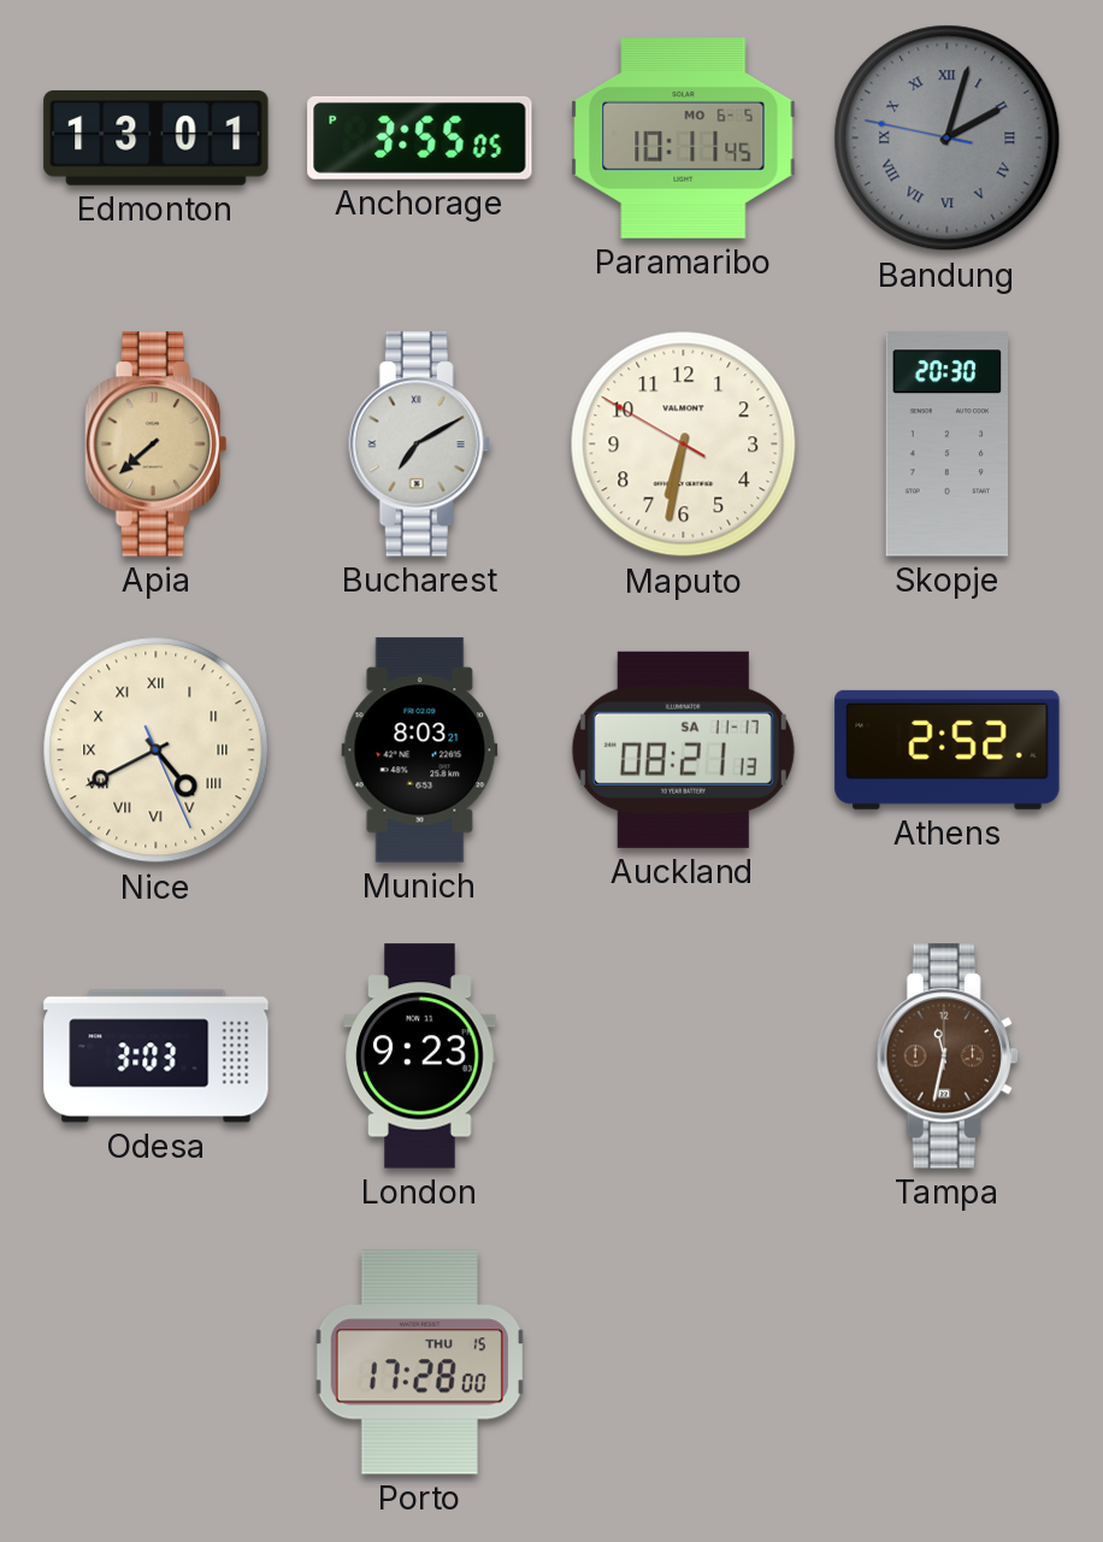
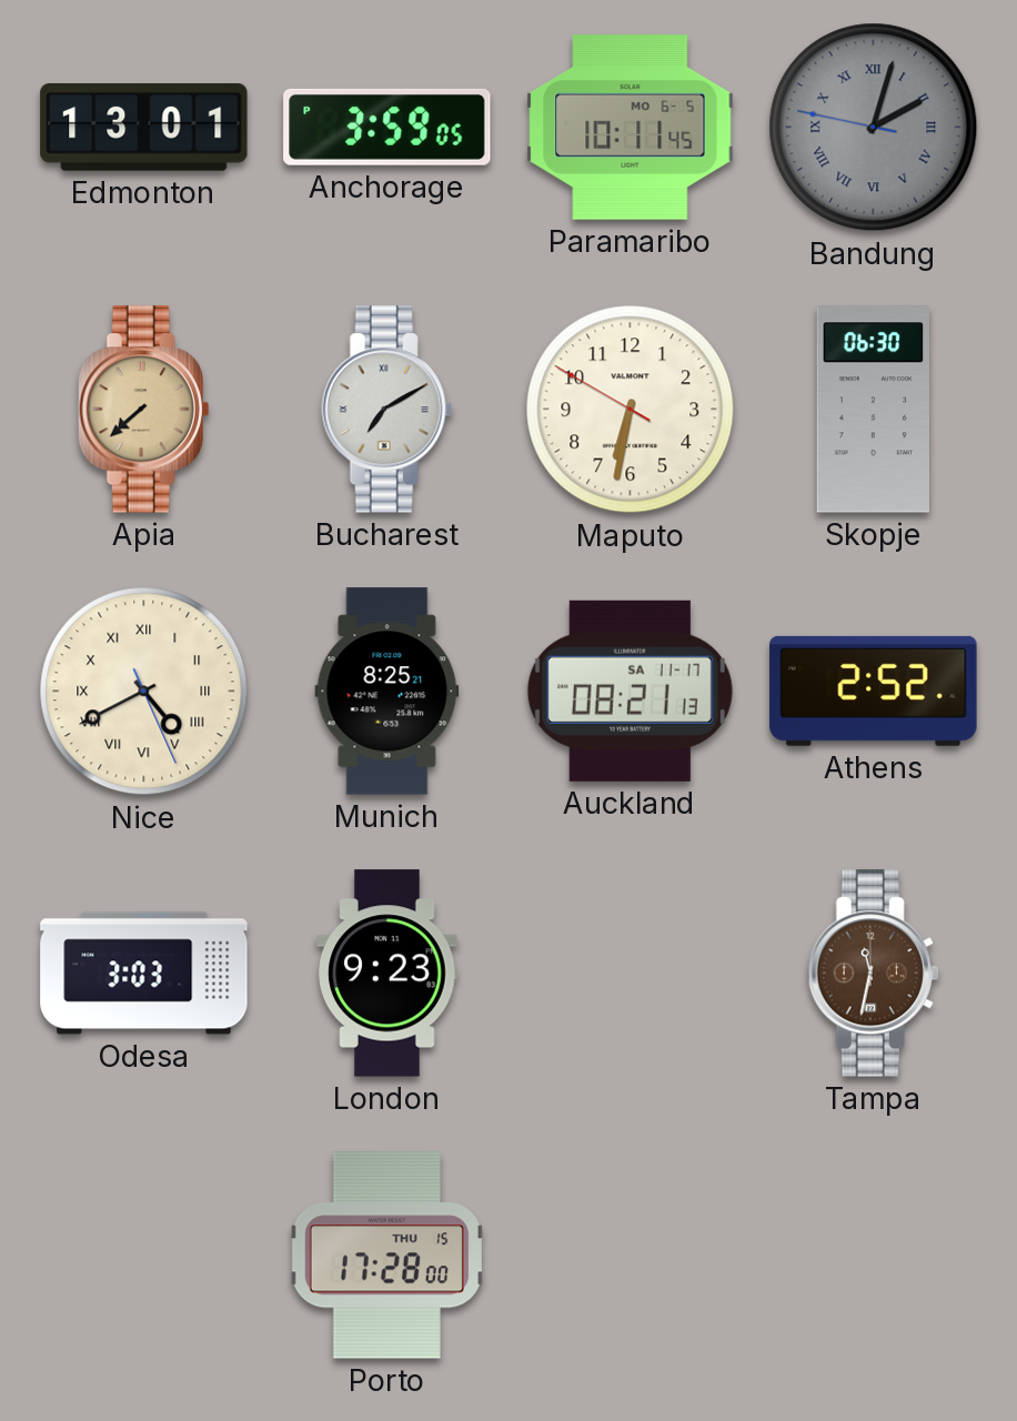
Anchorage: 3:55 -> 3:59
Skopje: 20:30 -> 06:30
Munich: 8:03 -> 8:25
